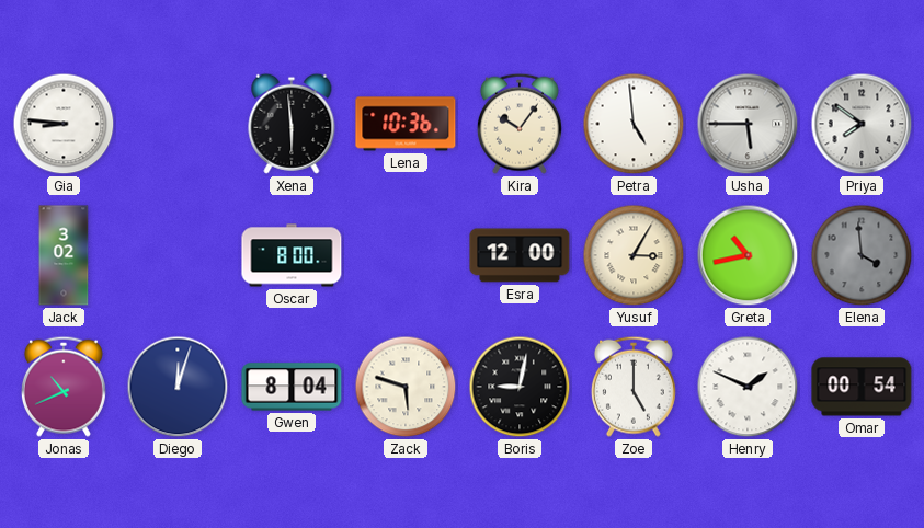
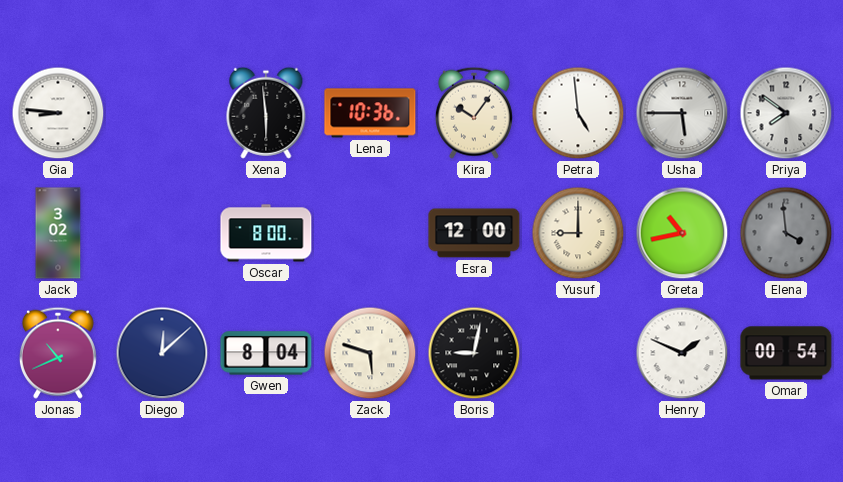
Yusuf: 3:05 -> 9:00
Diego: 12:03 -> 12:08
Zoe: 5:00 -> none
